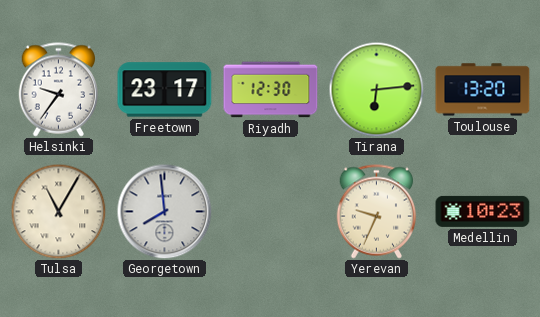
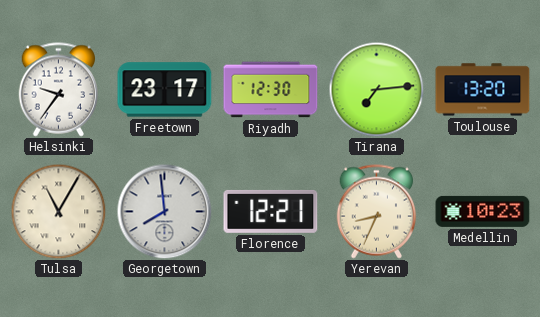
Tirana: 6:14 -> 7:14
Florence: none -> 12:21
Yerevan: 9:34 -> 8:34
